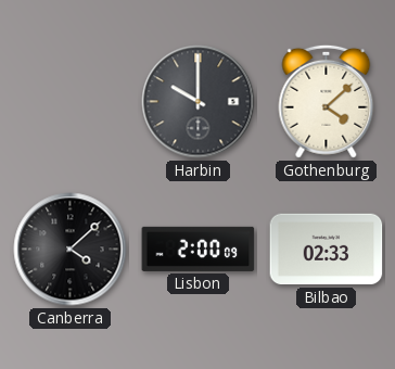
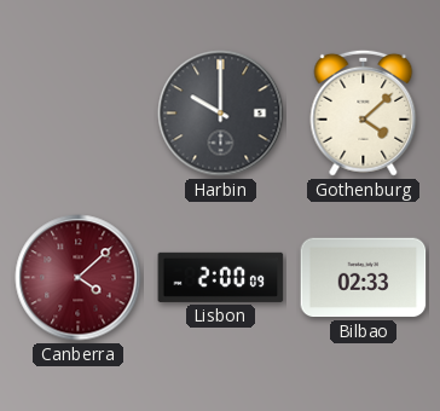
Canberra dial: black -> burgundy
